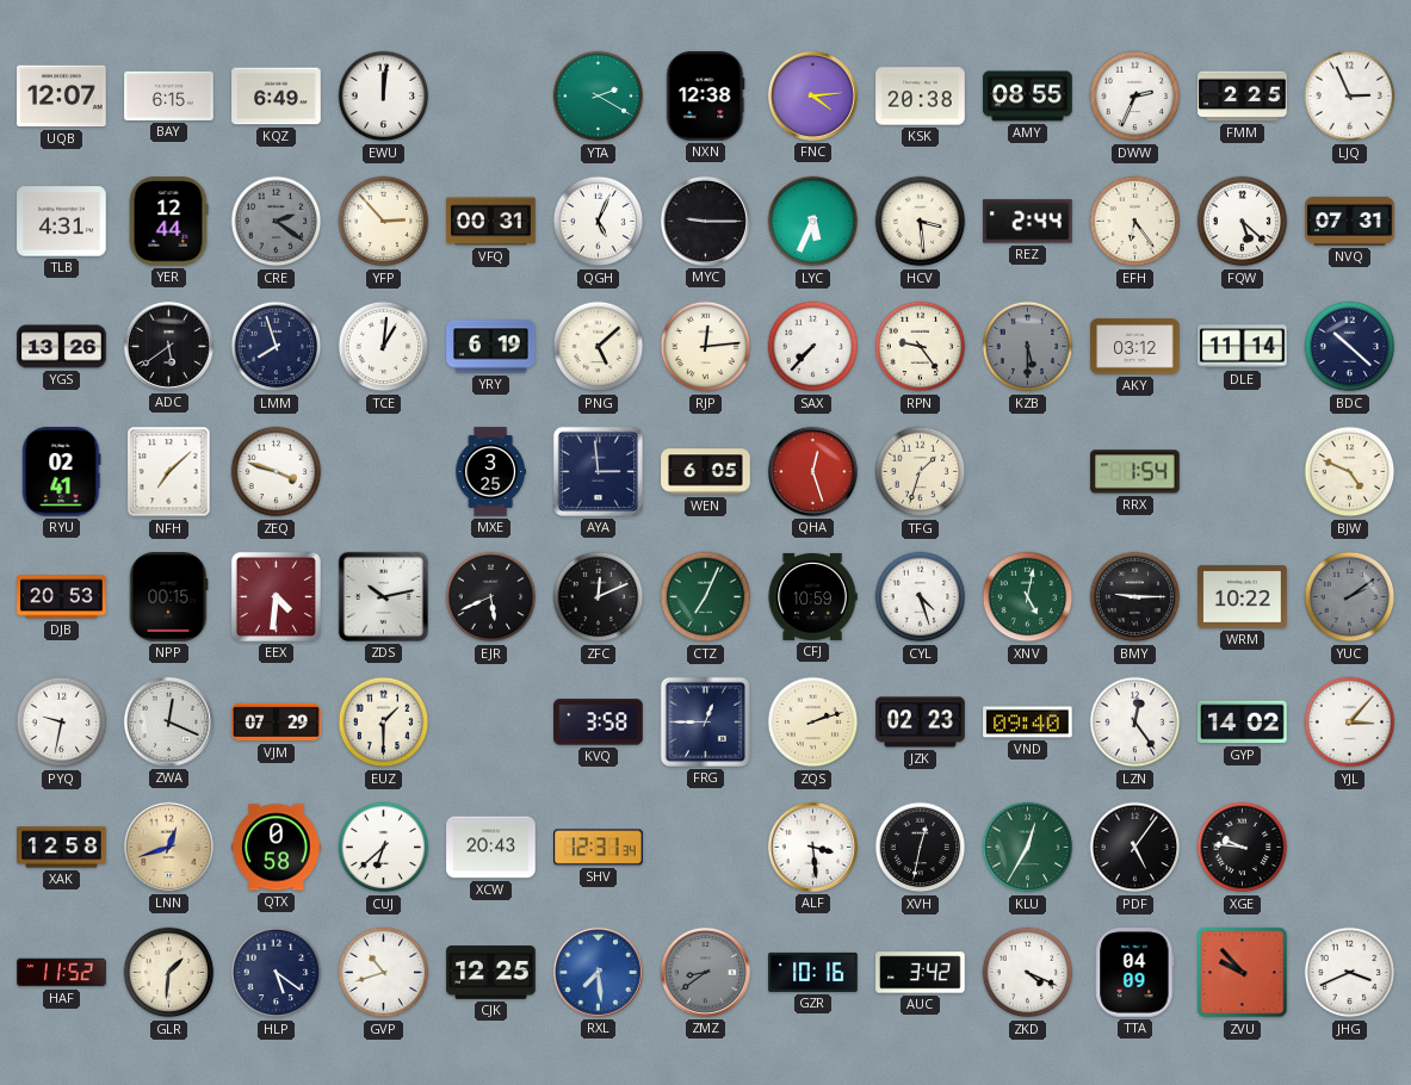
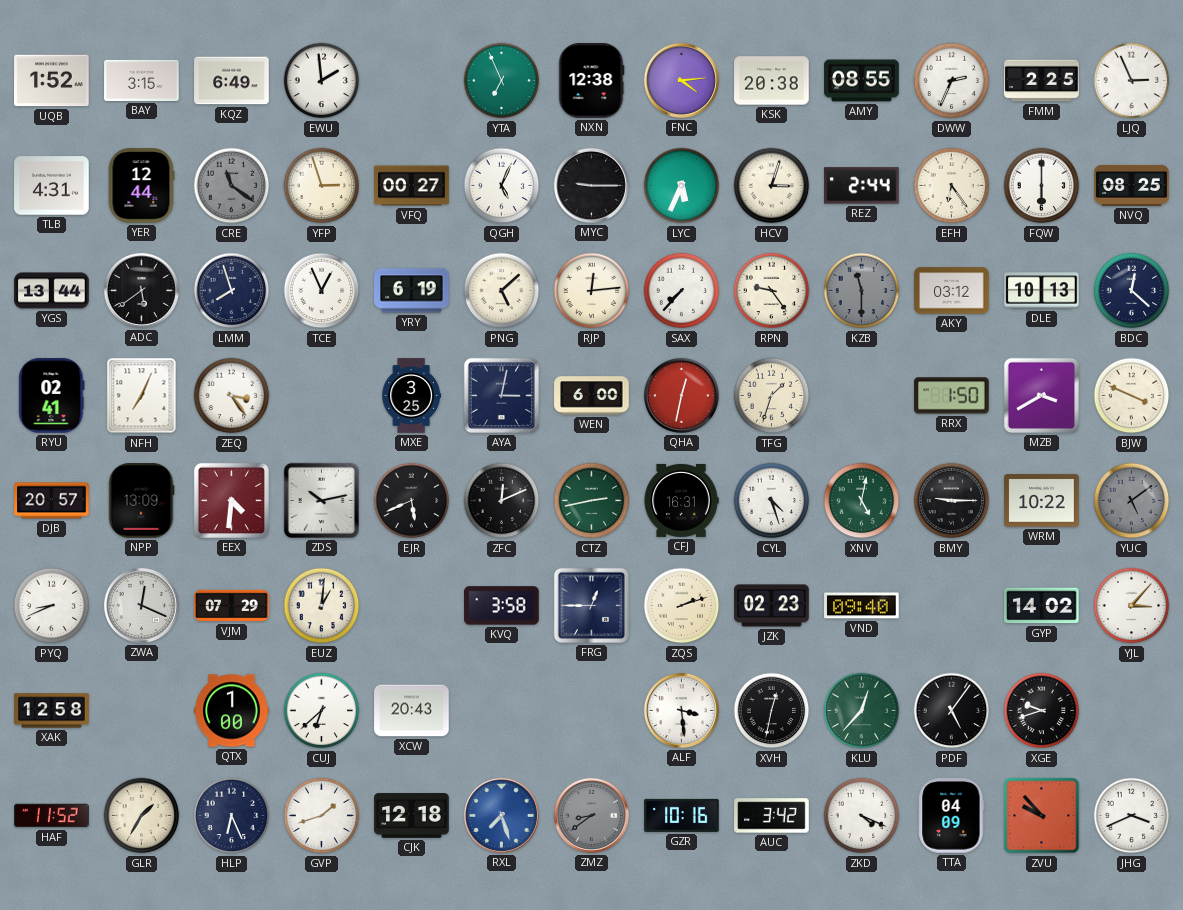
UQB: 12:07 -> 1:52
BAY: 6:15 -> 3:15
EWU: 12:01 -> 1:59
YTA: 2:20 -> 6:56
CRE: 2:21 -> 11:21
YFP: 2:53 -> 2:57
VFQ: 00:31 -> 00:27
HCV: 3:29 -> 3:03
FQW: 5:22 -> 6:00
NVQ: 07:31 -> 08:25
YGS: 13:26 -> 13:44
TCE: 1:01 -> 12:56
KZB: 5:30 -> 11:30
DLE: 11:14 -> 10:13
BDC: 10:22 -> 12:22
NFH: 7:08 -> 7:04
ZEQ: 3:48 -> 3:24
AYA: 2:59 -> 3:02
WEN: 6:05 -> 6:00
QHA: 12:27 -> 12:32
RRX: 1:54 -> 1:50
MZB: none -> 3:40
BJW: 4:49 -> 3:49
DJB: 20:53 -> 20:57
NPP: 00:15 -> 13:09
CTZ: 7:04 -> 2:43
CFJ: 10:59 -> 16:31
YUC: 2:09 -> 5:09
PYQ: 9:32 -> 8:41
EUZ: 1:30 -> 1:01
LZN: 12:24 -> none
LNN: 12:42 -> none
QTX: 0:58 -> 1:00
SHV: 12:31 -> none
KLU: 12:35 -> 12:37
XGE: 9:46 -> 9:42
GLR: 1:31 -> 1:35
HLP: 5:21 -> 6:26
GVP: 10:42 -> 1:42
CJK: 12:25 -> 12:18
RXL: 7:29 -> 7:27
